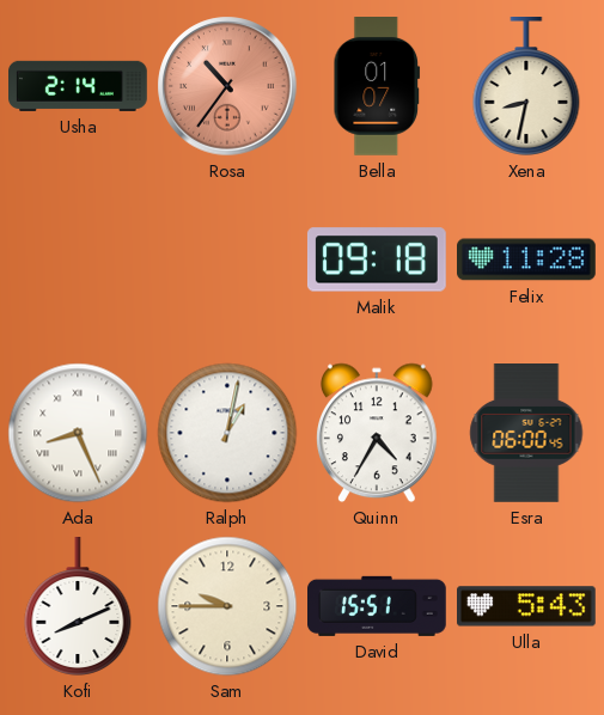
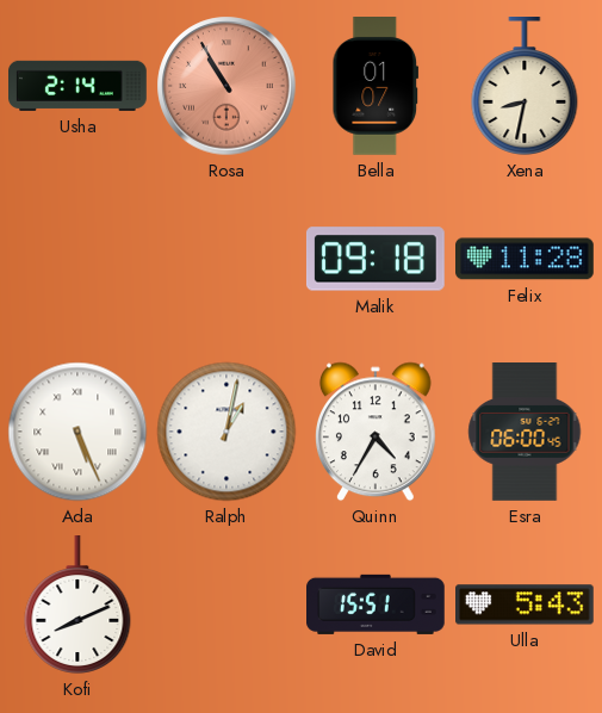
Rosa: 10:36 -> 10:55
Ada: 8:26 -> 5:26
Sam: 9:45 -> none
